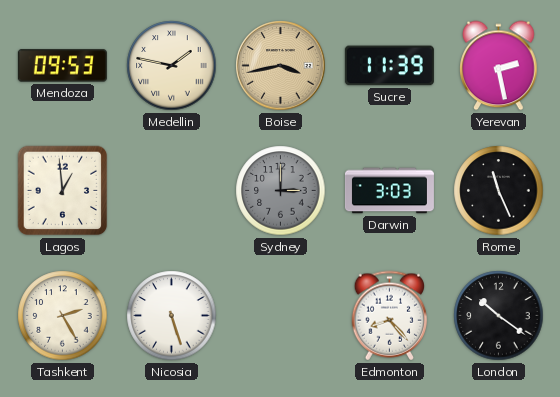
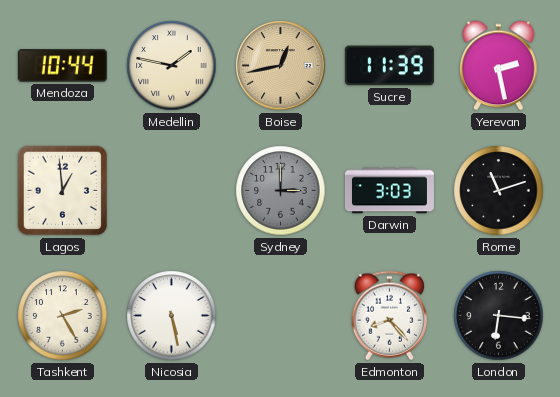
Mendoza: 09:53 -> 10:44
Boise: 3:43 -> 12:43
Rome: 11:26 -> 11:12
Nicosia: 5:27 -> 5:28
London: 10:21 -> 6:16
